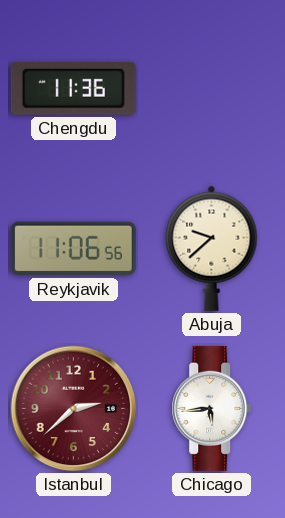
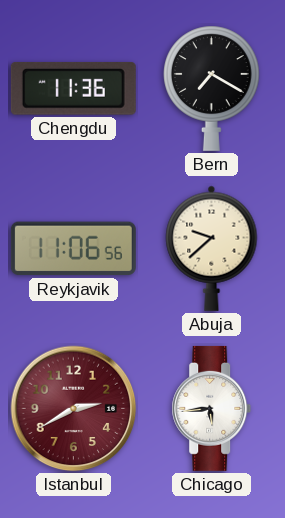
Bern: none -> 7:20
Istanbul: 2:38 -> 2:40
